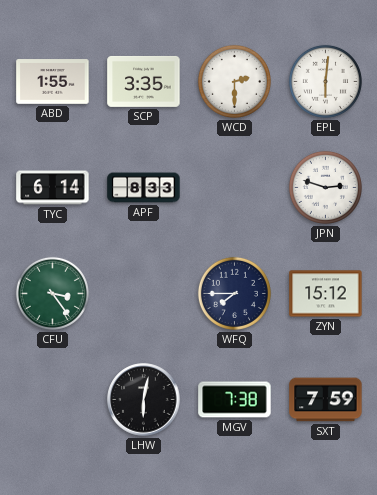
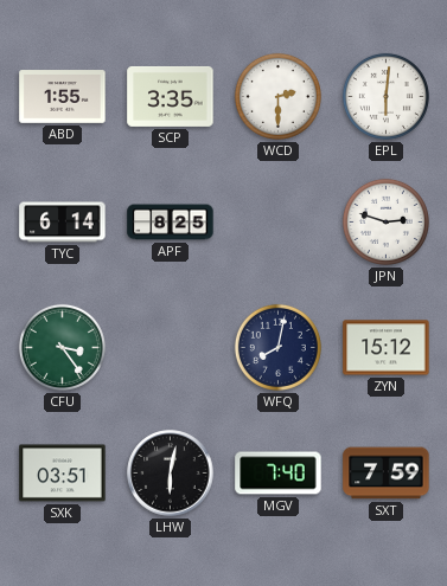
APF: 8:33 -> 8:25
WFQ: 7:45 -> 8:02
SXK: none -> 03:51
MGV: 7:38 -> 7:40
